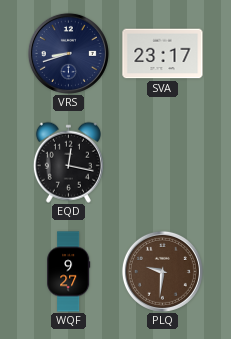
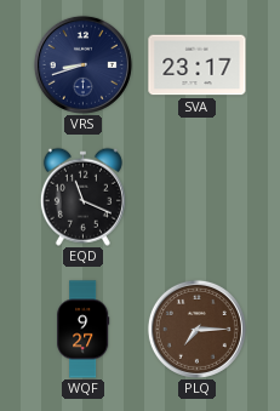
EQD: 12:17 -> 11:19
PLQ: 9:31 -> 7:15
